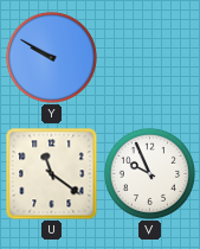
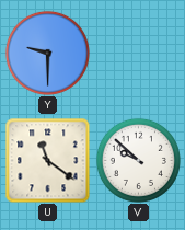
Y: 9:50 -> 9:30
V: 9:56 -> 9:52
